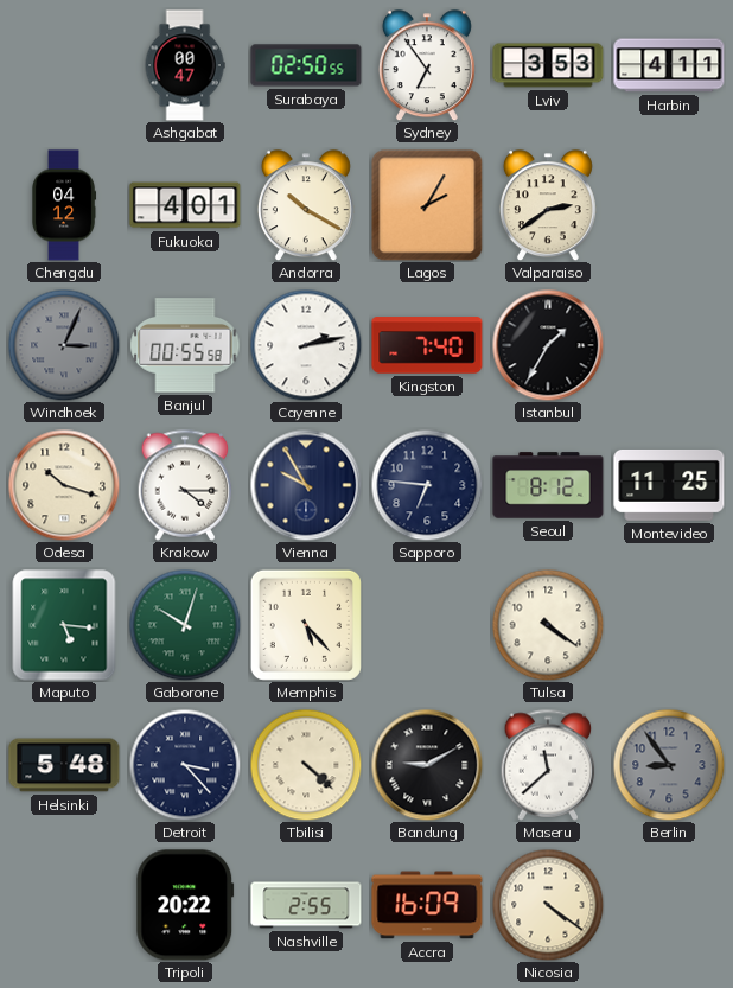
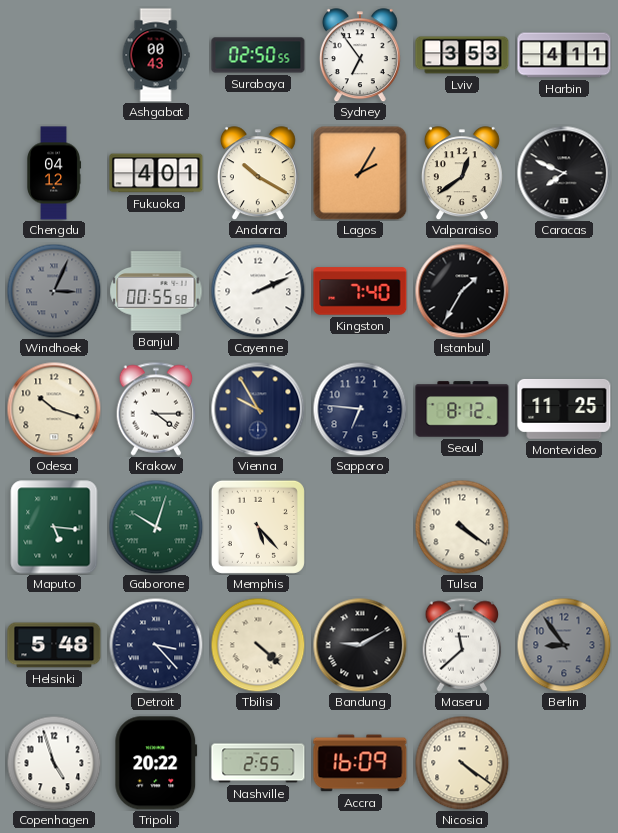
Ashgabat: 00:47 -> 00:43
Valparaiso: 2:39 -> 12:39
Caracas: none -> 7:49
Cayenne: 2:13 -> 2:11
Copenhagen: none -> 4:57
